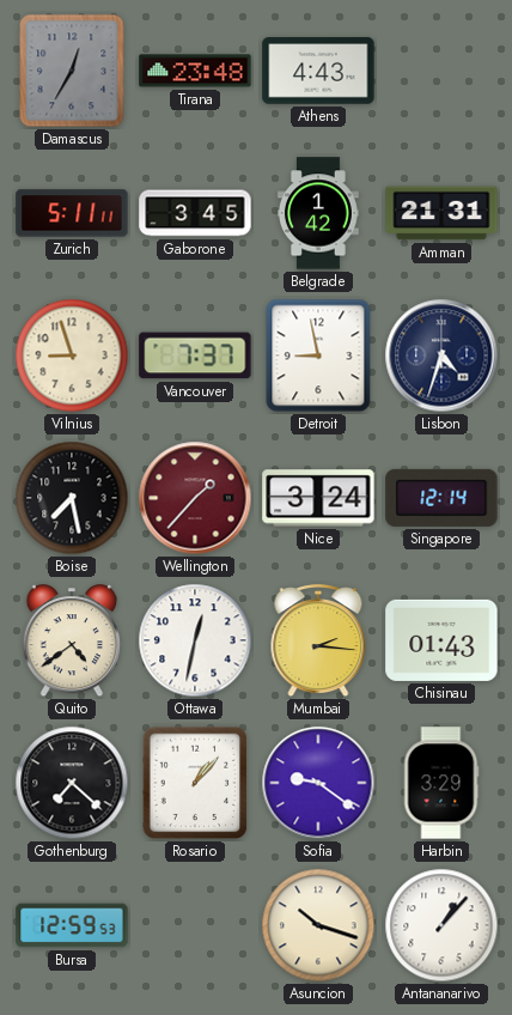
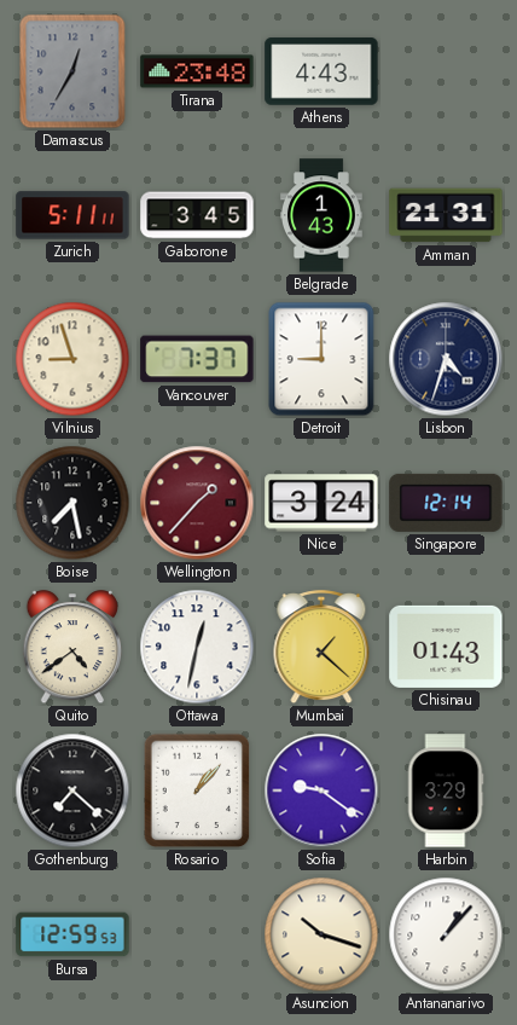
Belgrade: 1:42 -> 1:43
Detroit: 8:58 -> 9:00
Mumbai: 2:16 -> 1:22
